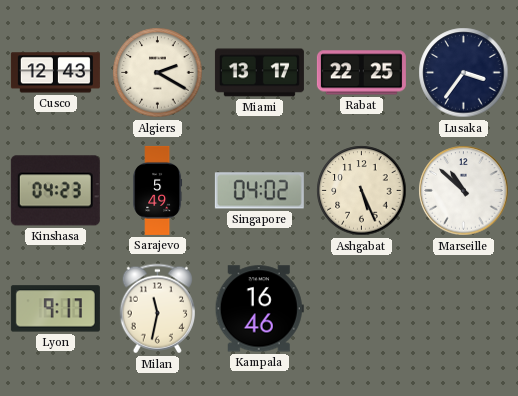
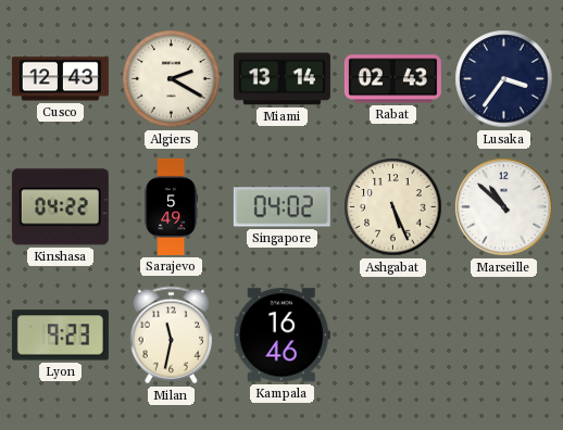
Miami: 13:17 -> 13:14
Rabat: 22:25 -> 02:43
Kinshasa: 04:23 -> 04:22
Lyon: 9:17 -> 9:23
